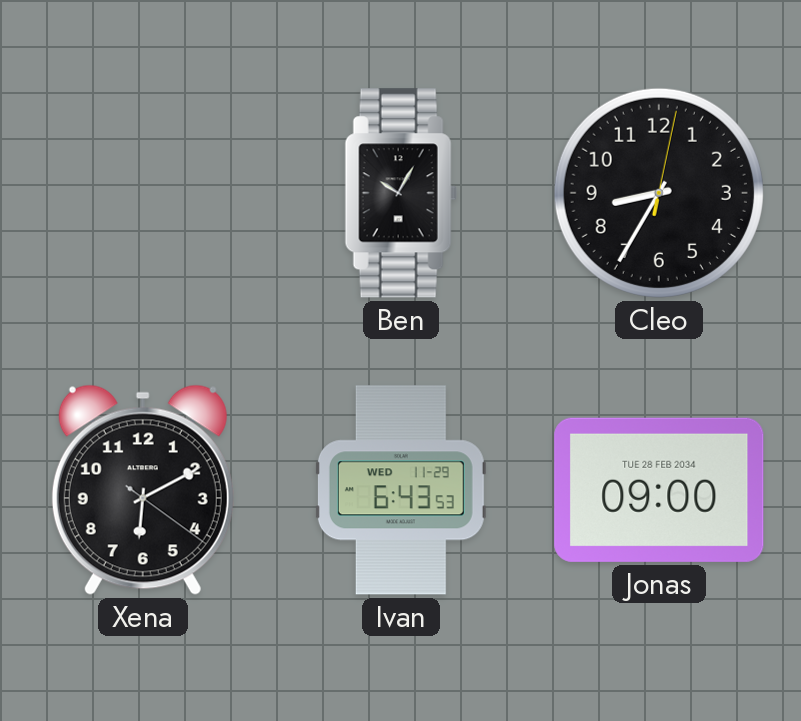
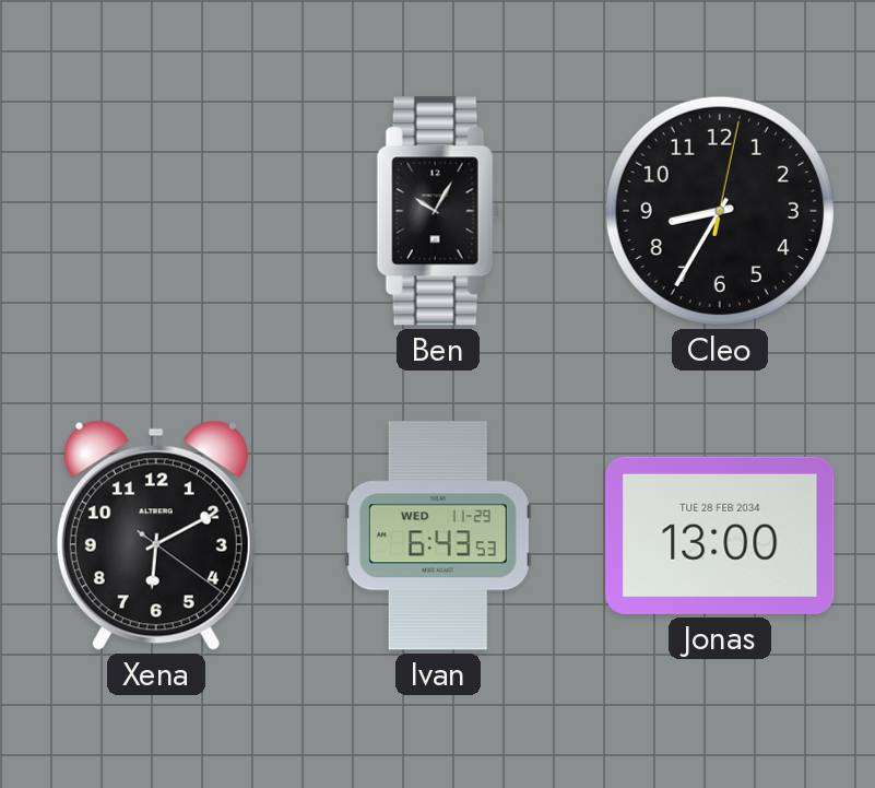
Jonas: 09:00 -> 13:00
